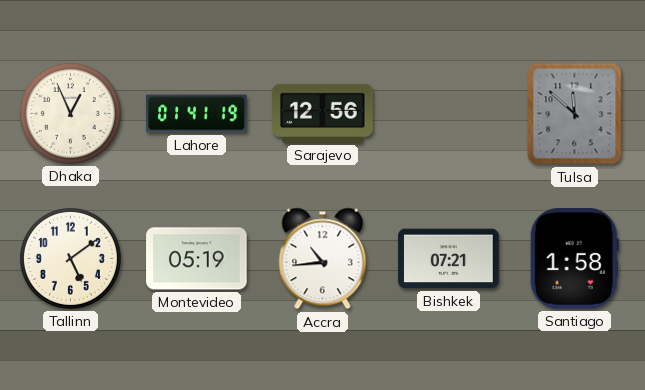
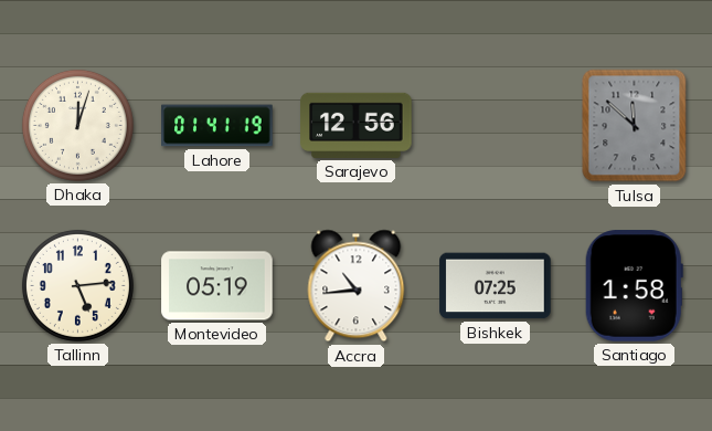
Dhaka: 12:56 -> 12:03
Tallinn: 5:09 -> 5:14
Bishkek: 07:21 -> 07:25
